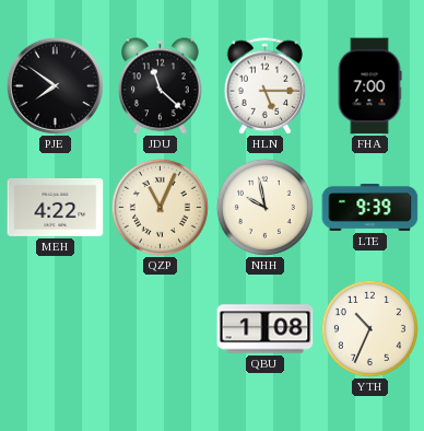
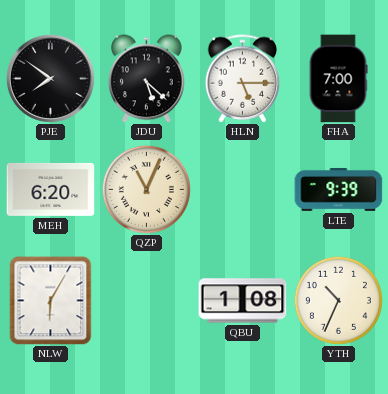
JDU: 11:22 -> 5:22
MEH: 4:22 -> 6:20
NHH: 9:58 -> none
NLW: none -> 6:05
